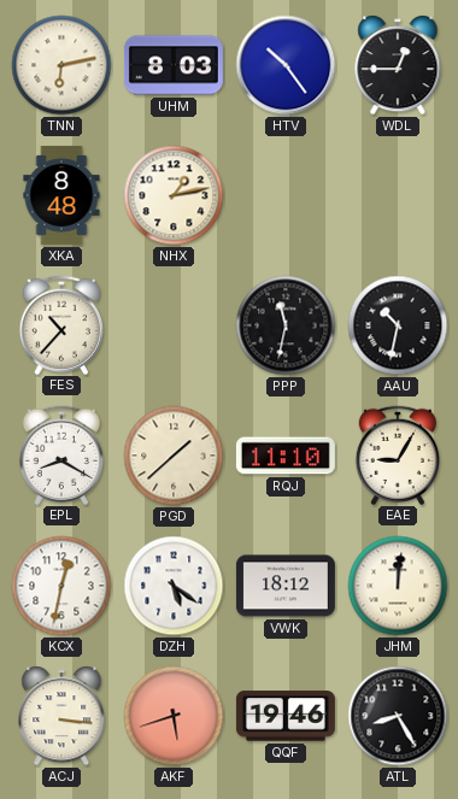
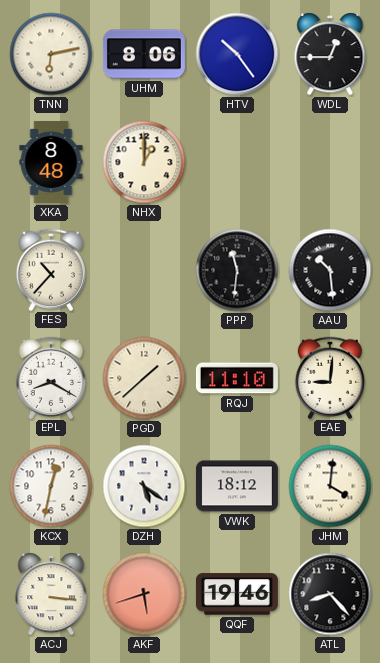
UHM: 8:03 -> 8:06
NHX: 1:13 -> 1:00
PPP: 11:32 -> 11:31
AAU: 10:32 -> 10:29
EAE: 9:05 -> 9:01
JHM: 12:01 -> 4:01
ATL: 8:25 -> 8:23
